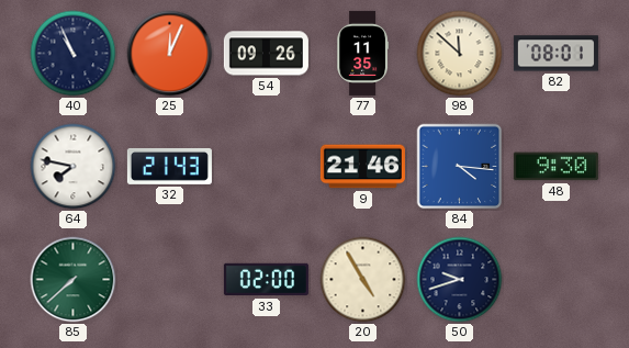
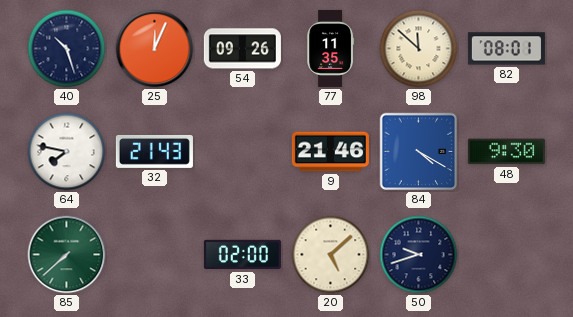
40: 10:56 -> 10:27
84: 4:16 -> 4:20
20: 4:55 -> 5:08
